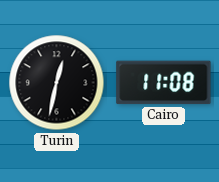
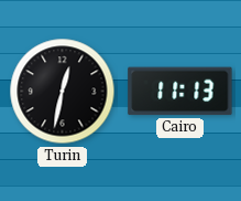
Cairo: 11:08 -> 11:13
